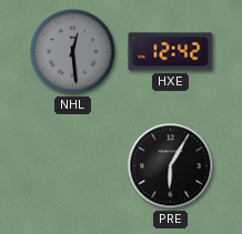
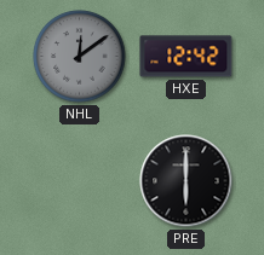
NHL: 12:29 -> 12:09
PRE: 6:05 -> 6:00
